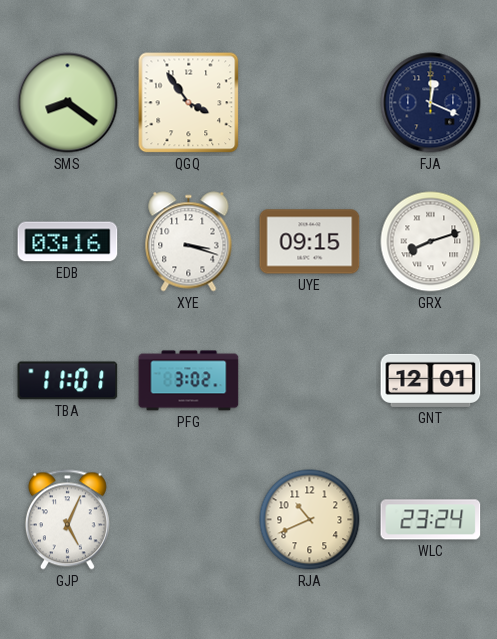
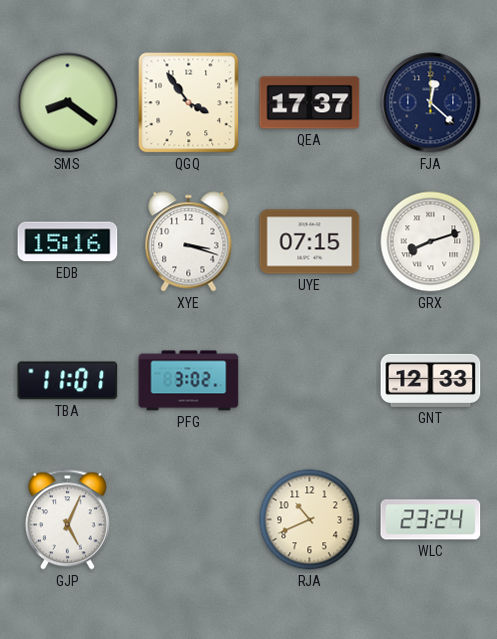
QEA: none -> 17:37
FJA: 12:19 -> 12:22
EDB: 03:16 -> 15:16
UYE: 09:15 -> 07:15
GNT: 12:01 -> 12:33
